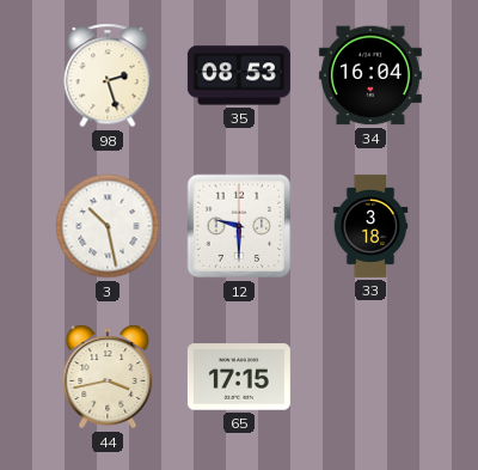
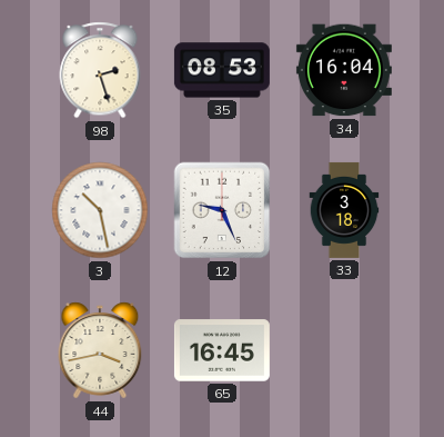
12: 9:30 -> 9:26
65: 17:15 -> 16:45
